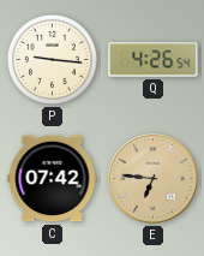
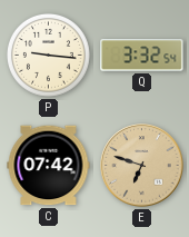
Q: 4:26 -> 3:32
E: 6:46 -> 6:48
